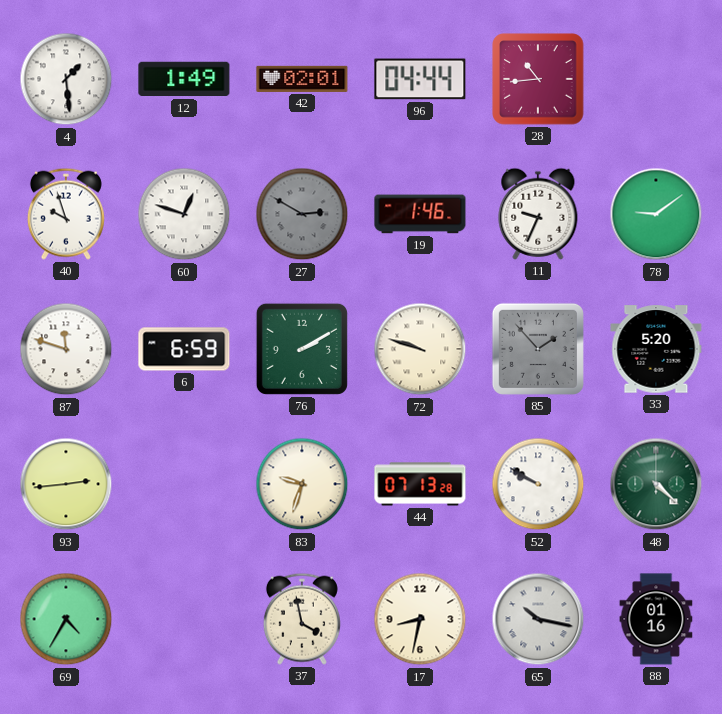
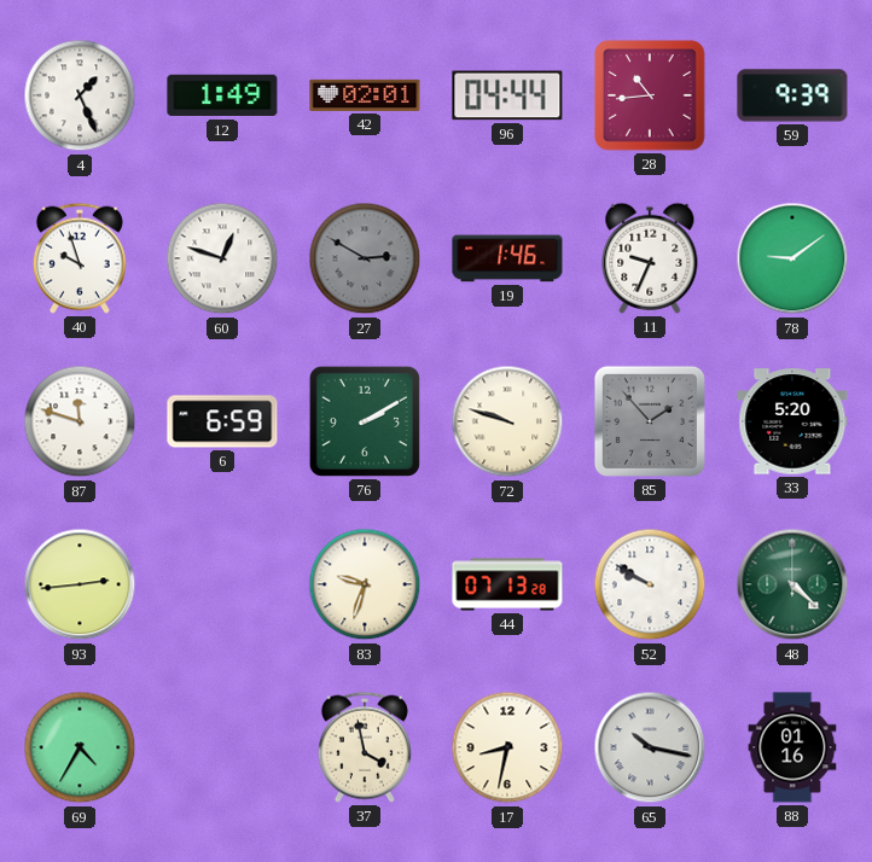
4: 1:29 -> 1:26
59: none -> 9:39
